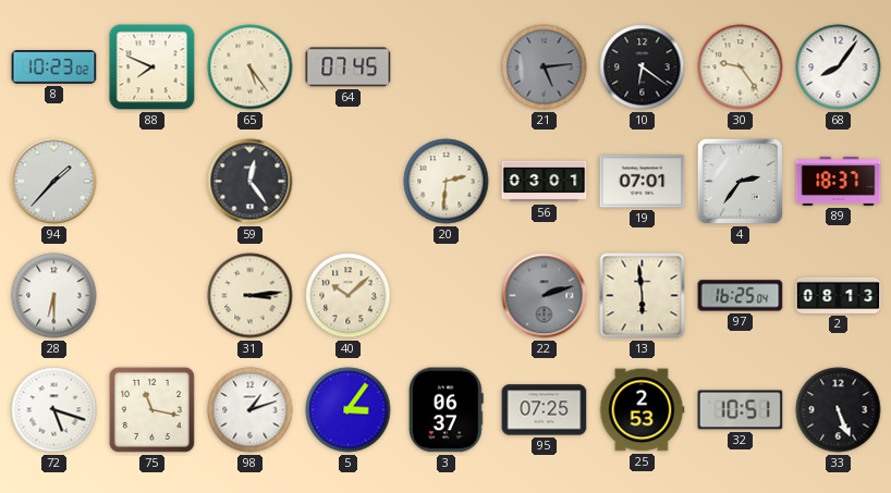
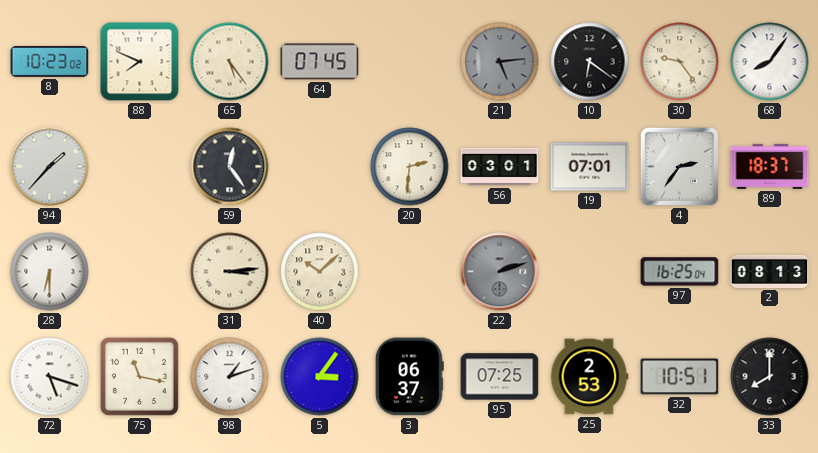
13: 5:59 -> none
33: 5:26 -> 8:00
